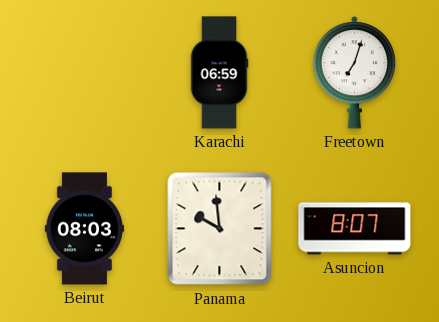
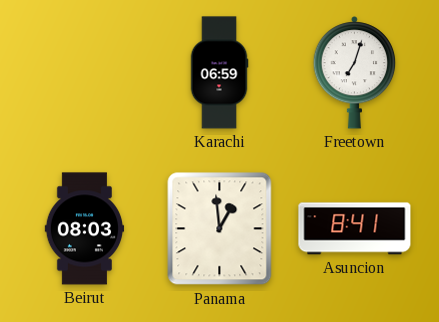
Panama: 9:59 -> 12:59
Asuncion: 8:07 -> 8:41
